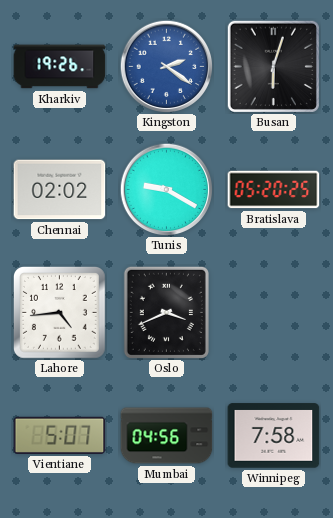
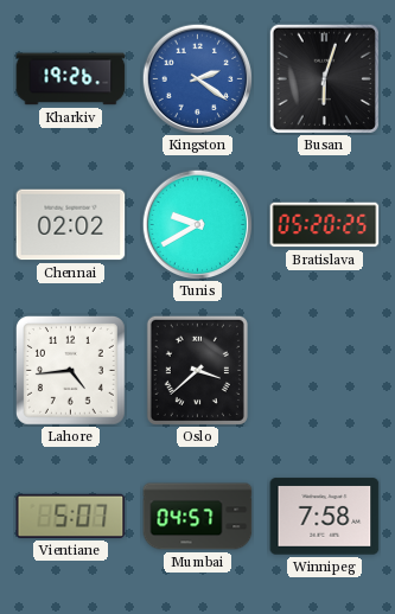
Tunis: 9:20 -> 9:40
Oslo: 3:41 -> 3:38
Mumbai: 04:56 -> 04:57
